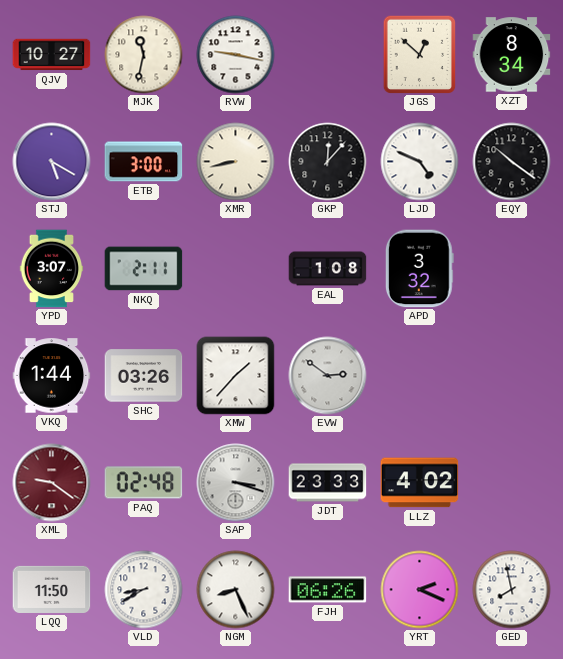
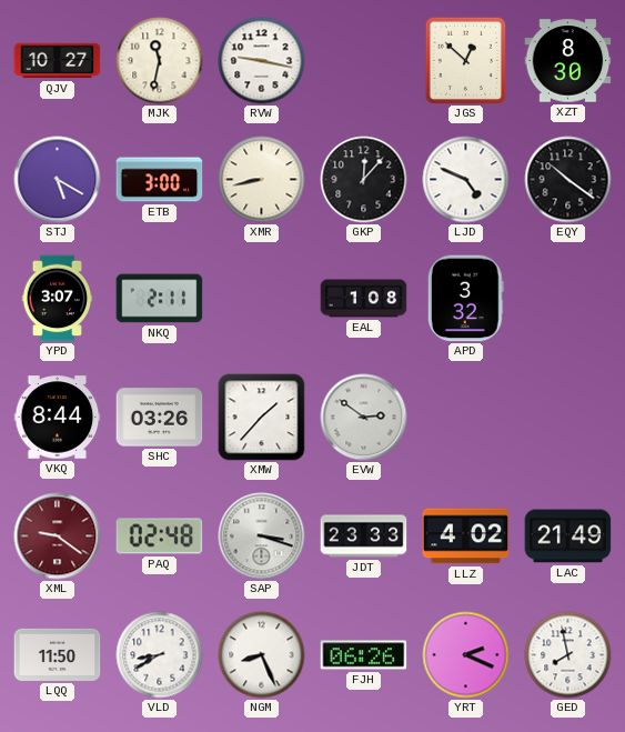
XZT: 8:34 -> 8:30
VKQ: 1:44 -> 8:44
LAC: none -> 21:49
